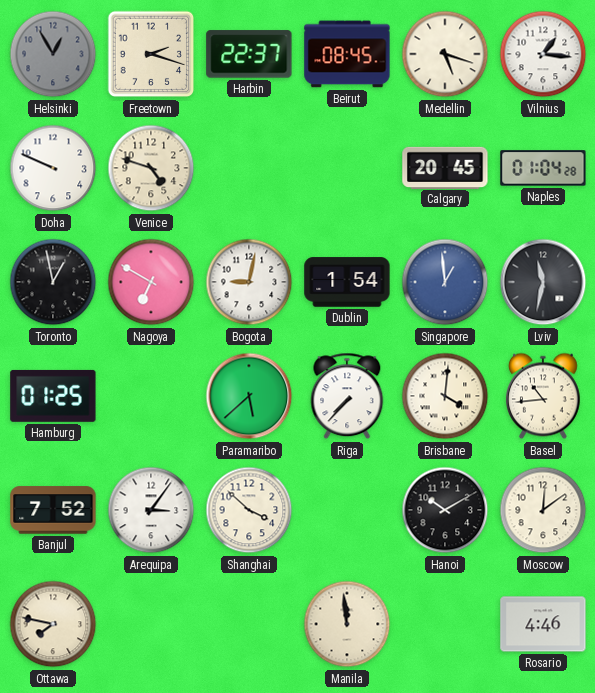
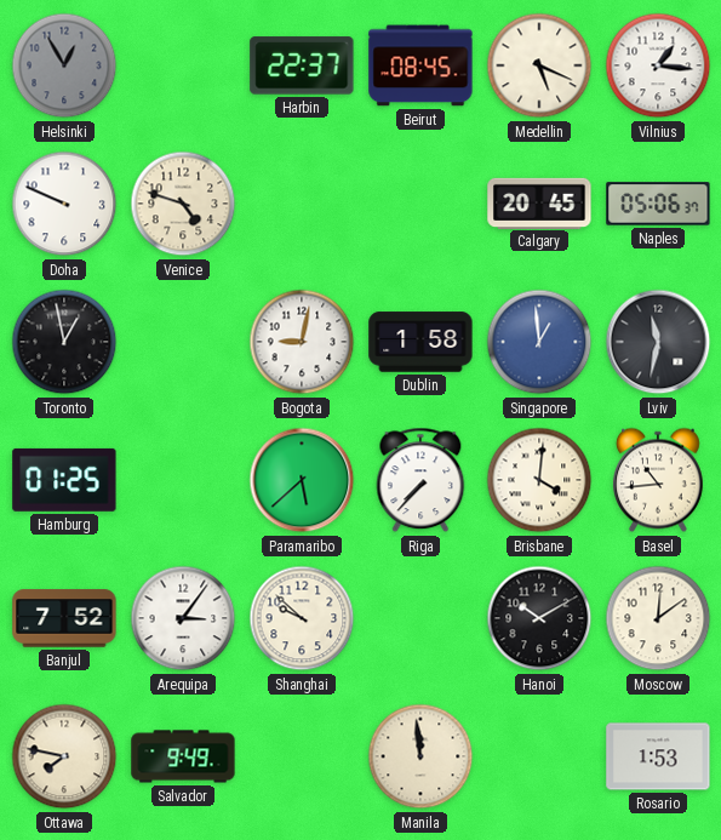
Freetown: 2:18 -> none
Medellin: 5:18 -> 5:19
Naples: 01:04 -> 05:06
Nagoya: 6:50 -> none
Dublin: 1:54 -> 1:58
Shanghai: 3:52 -> 9:52
Salvador: none -> 9:49
Rosario: 4:46 -> 1:53
